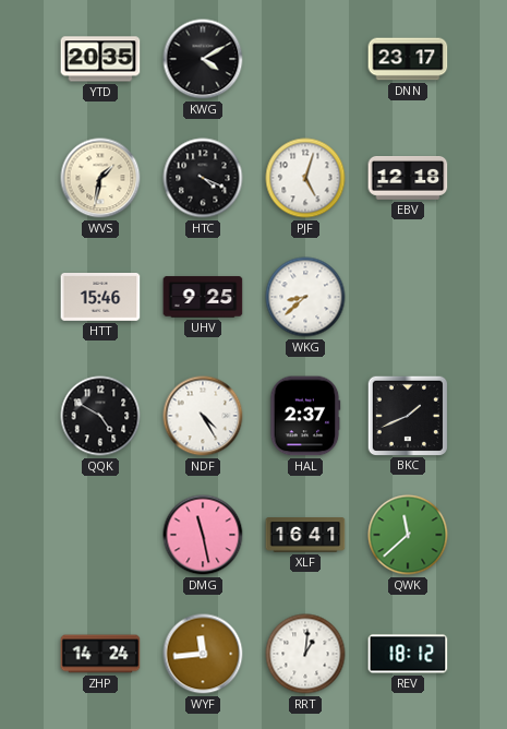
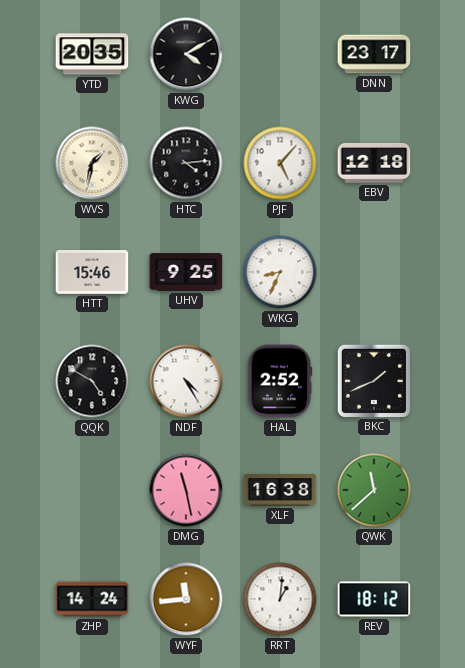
HTC: 4:19 -> 4:14
PJF: 5:03 -> 5:07
WKG: 8:38 -> 8:34
HAL: 2:37 -> 2:52
XLF: 16:41 -> 16:38
